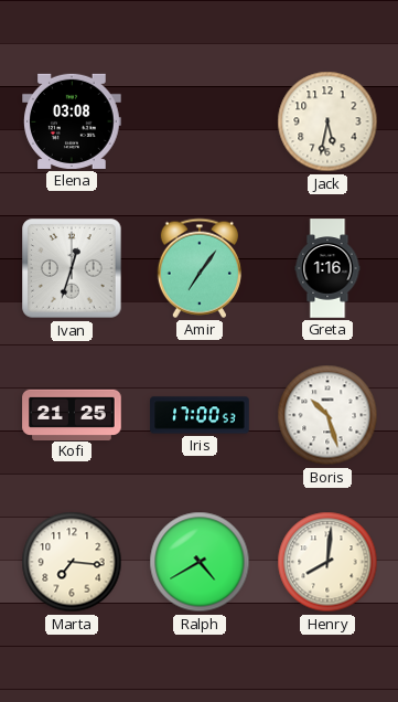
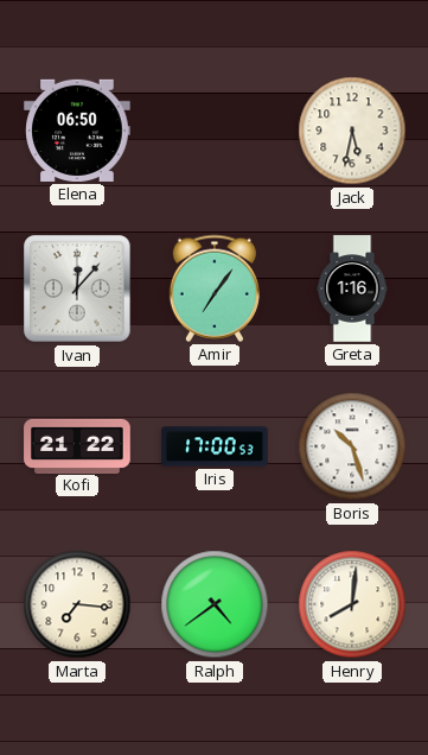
Elena: 03:08 -> 06:50
Ivan: 12:33 -> 12:07
Kofi: 21:25 -> 21:22
Ralph: 4:40 -> 4:39
